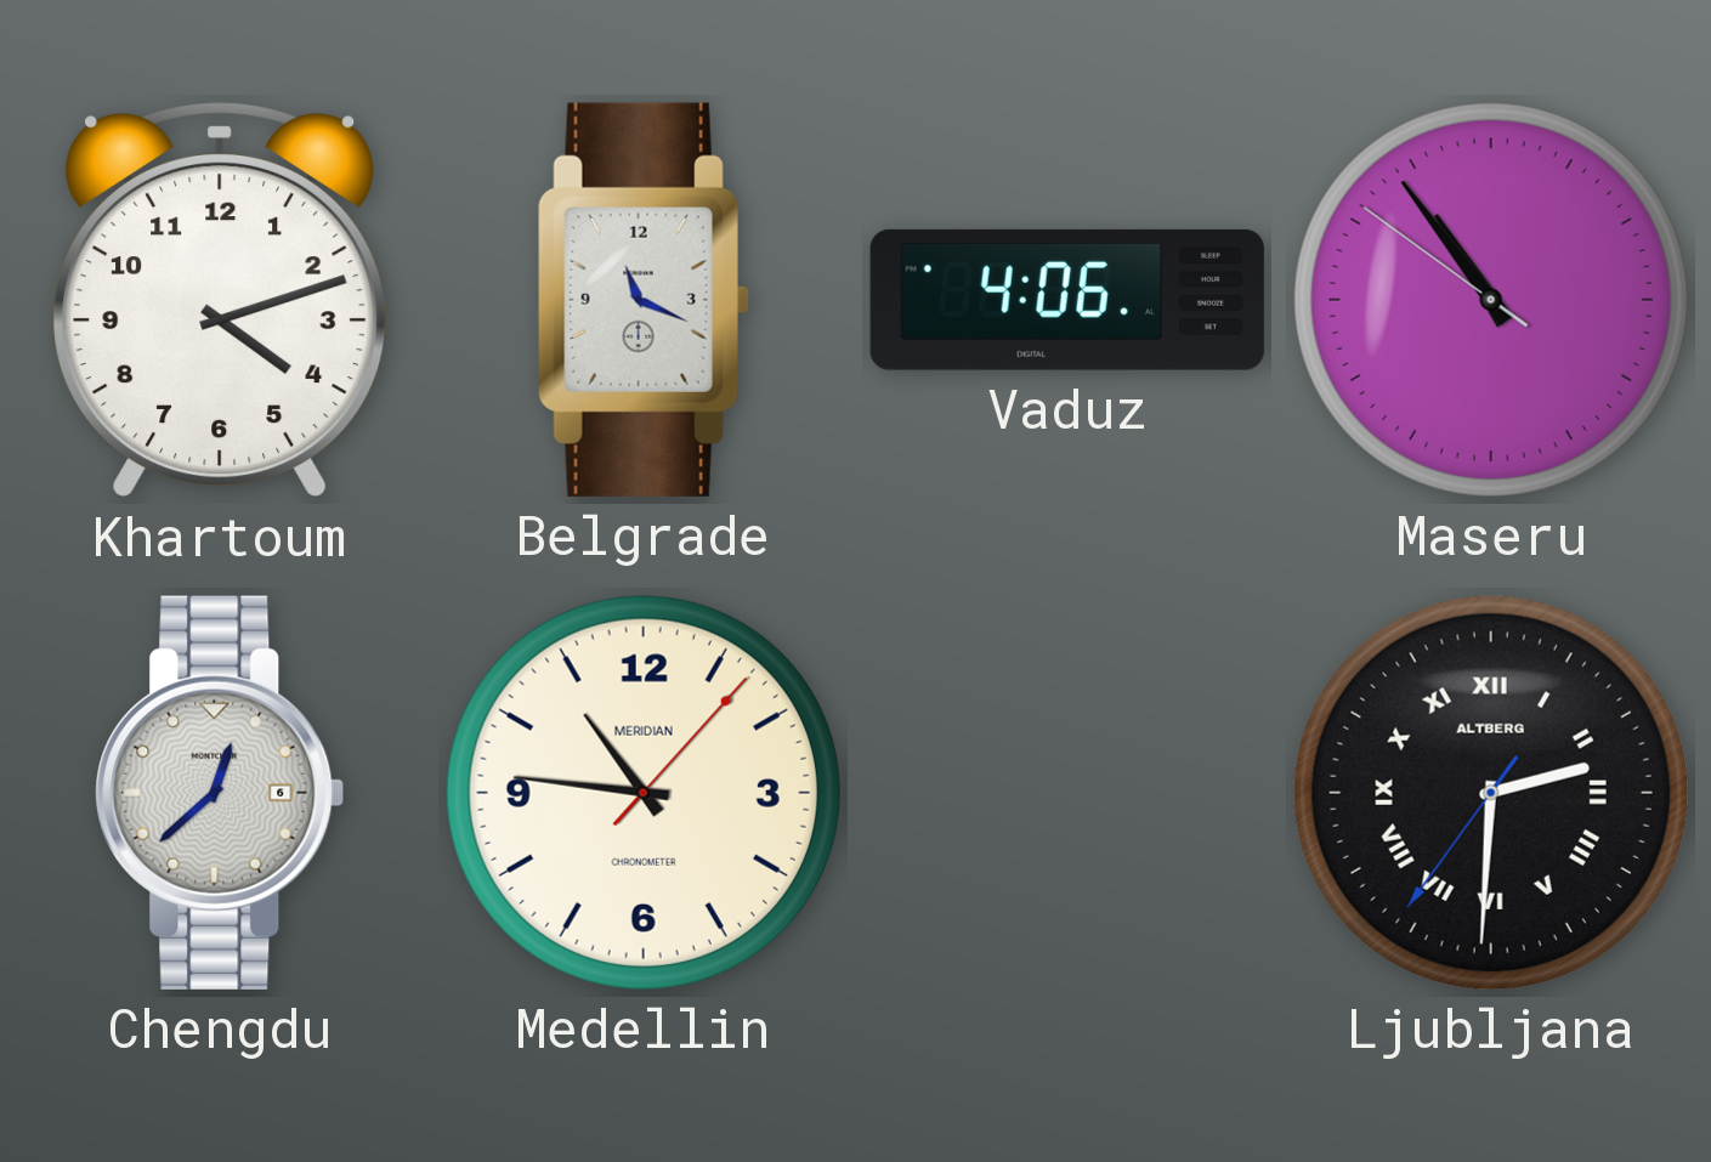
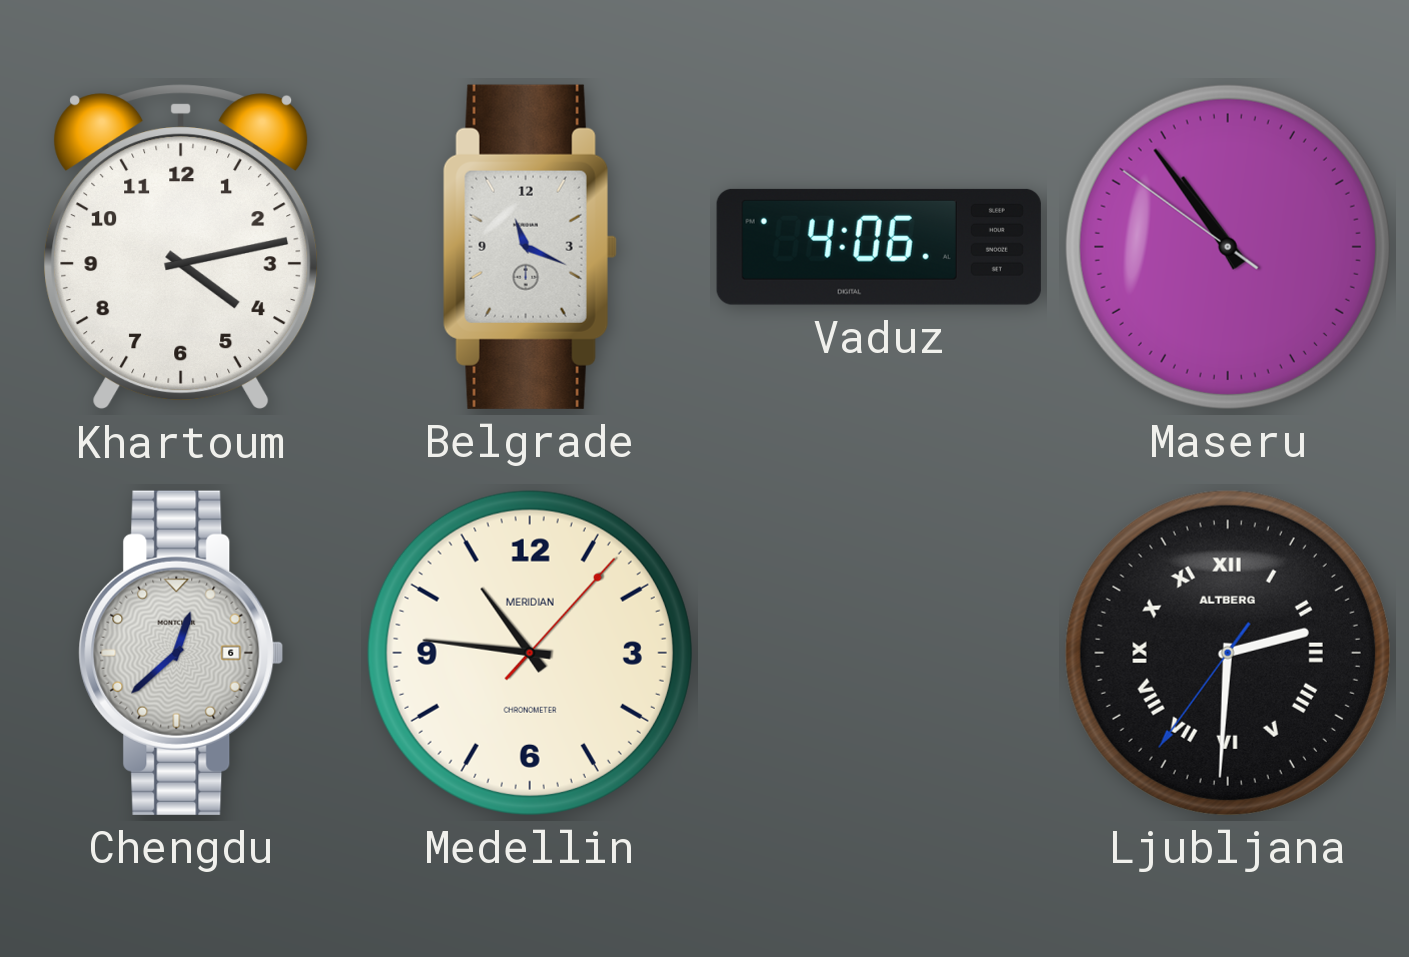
Khartoum: 4:12 -> 4:13
